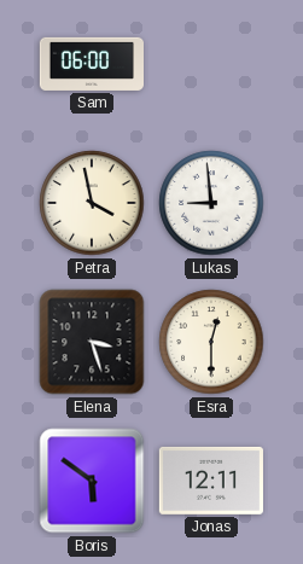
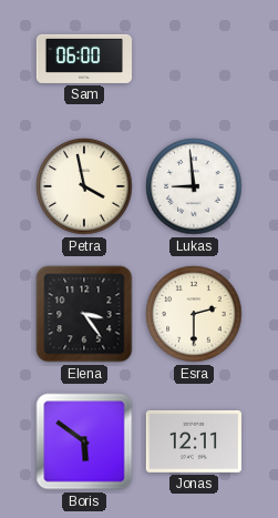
Elena: 3:27 -> 3:24
Esra: 12:30 -> 2:30
